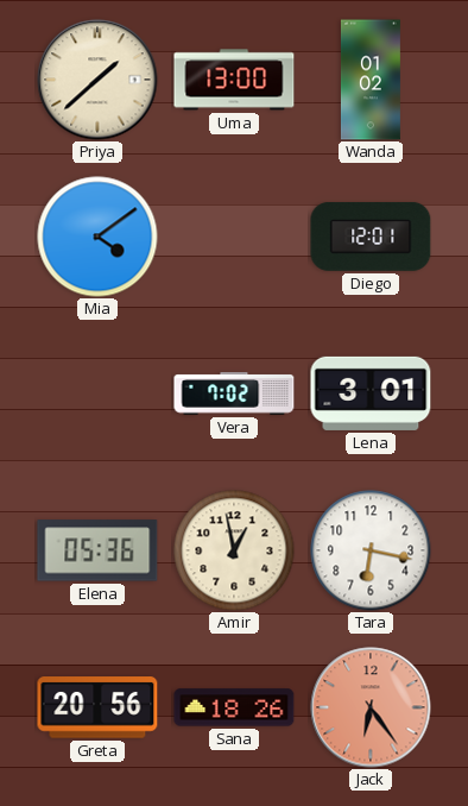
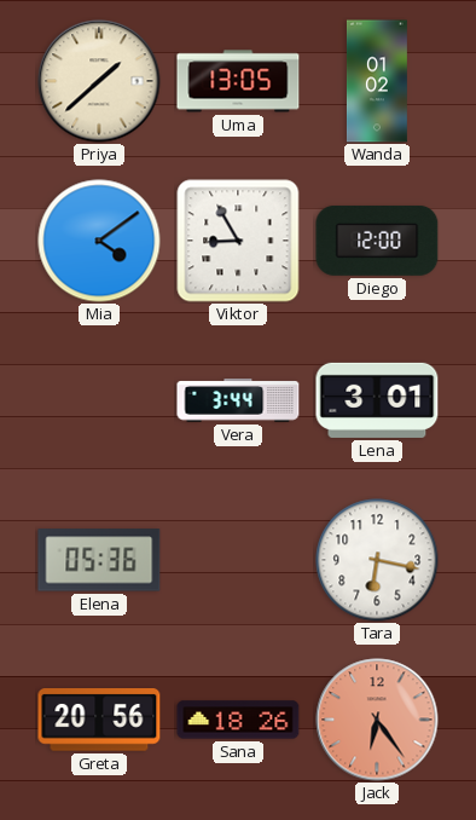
Uma: 13:00 -> 13:05
Viktor: none -> 8:55
Diego: 12:01 -> 12:00
Vera: 7:02 -> 3:44
Amir: 12:58 -> none
